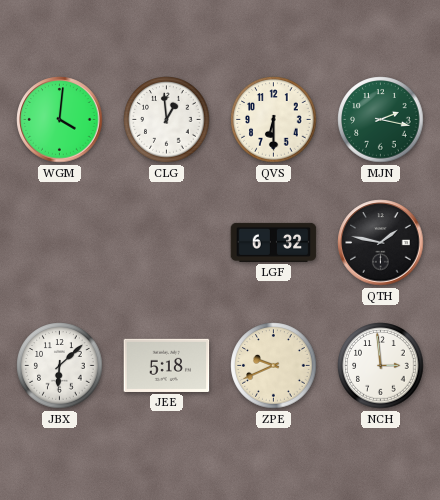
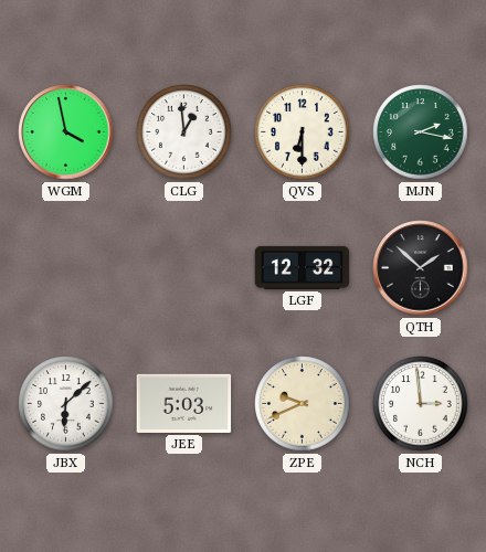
WGM: 4:01 -> 3:58
LGF: 6:32 -> 12:32
QTH: 1:47 -> 1:52
JEE: 5:18 -> 5:03
